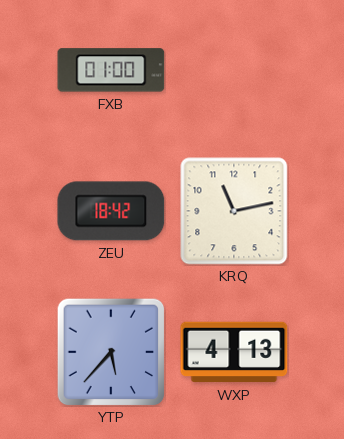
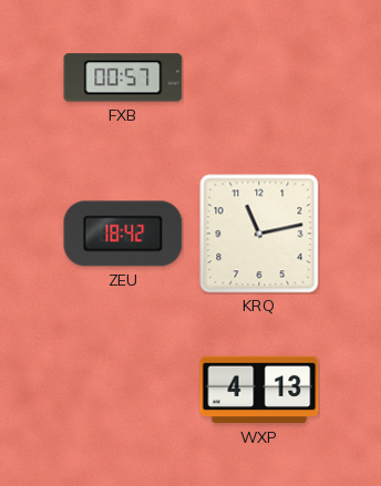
FXB: 01:00 -> 00:57
YTP: 5:37 -> none
